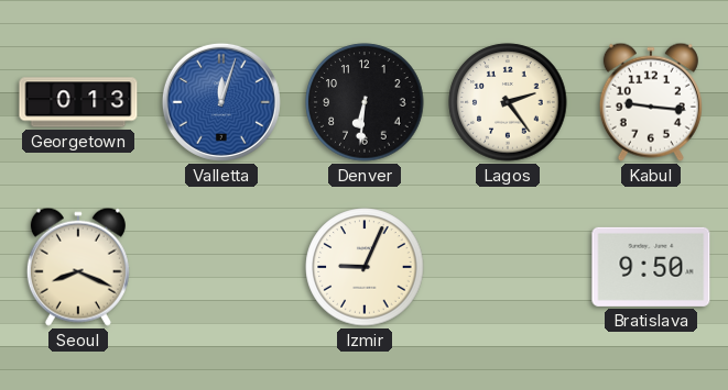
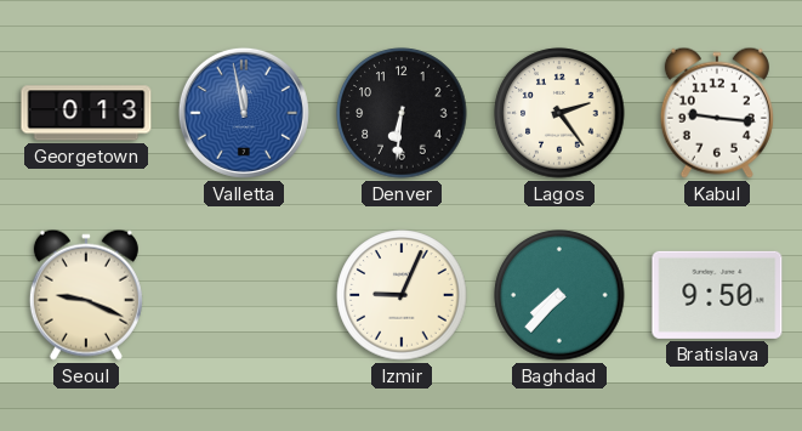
Valletta: 12:03 -> 11:58
Seoul: 8:19 -> 9:19
Baghdad: none -> 7:37
